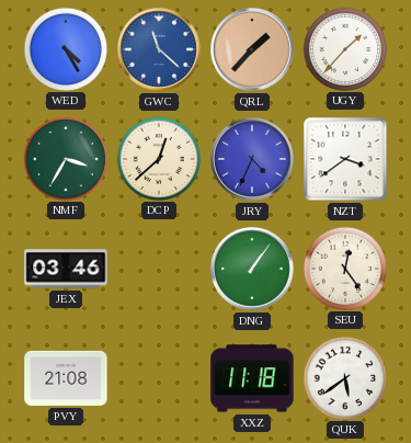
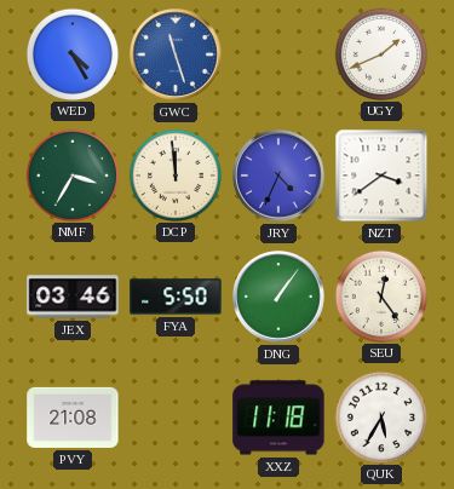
GWC: 11:22 -> 11:27
QRL: 1:37 -> none
UGY: 1:37 -> 1:41
DCP: 12:38 -> 11:59
FYA: none -> 5:50
QUK: 5:39 -> 5:35
